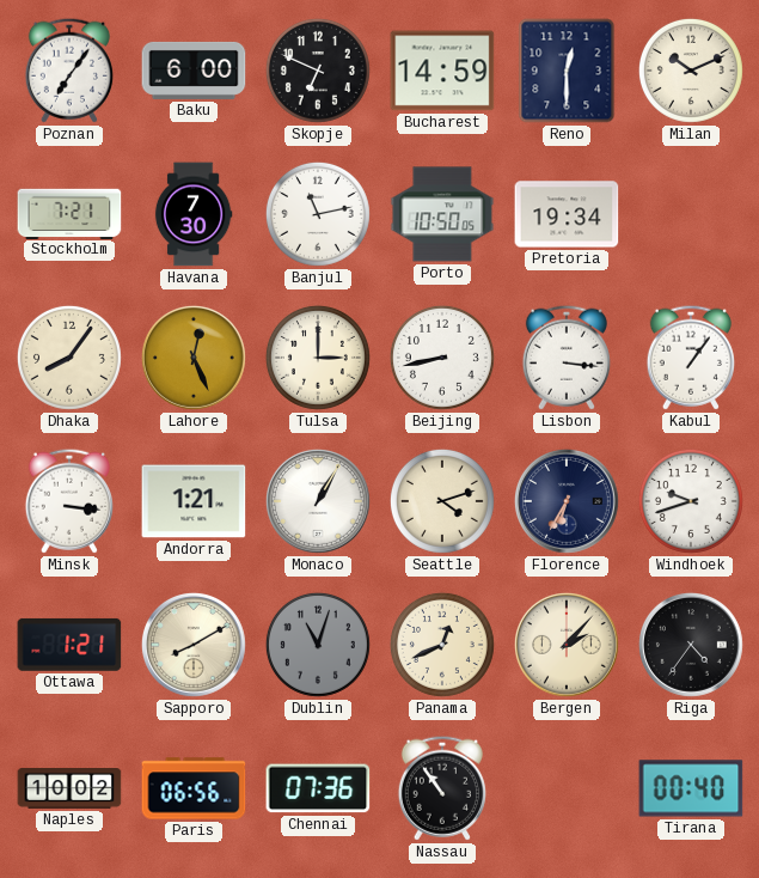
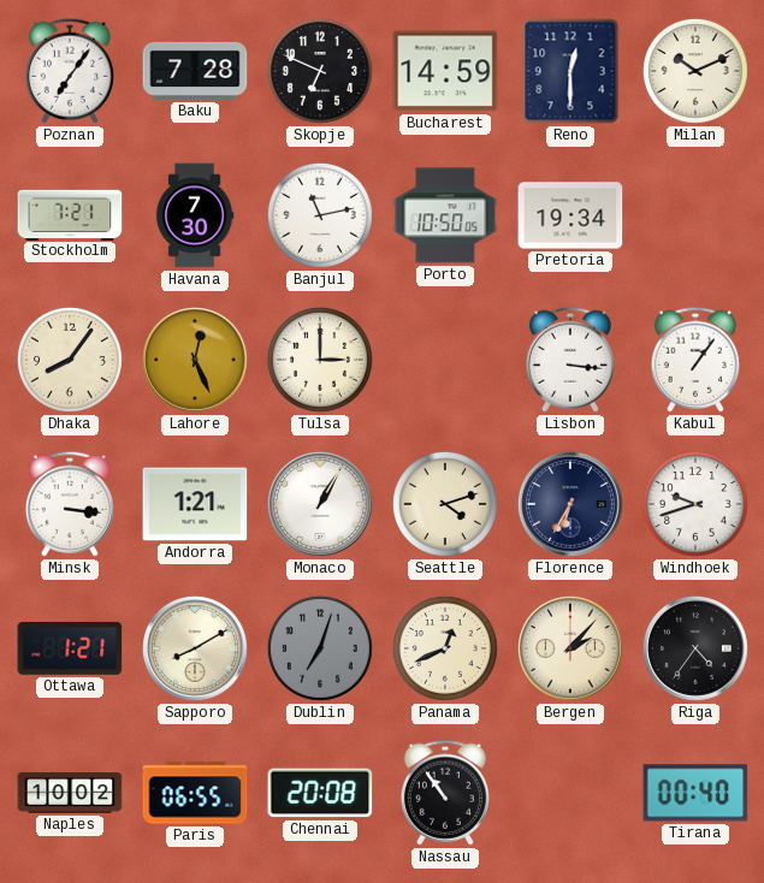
Baku: 6:00 -> 7:28
Beijing: 8:43 -> none
Dublin: 11:03 -> 7:03
Paris: 06:56 -> 06:55
Chennai: 07:36 -> 20:08
